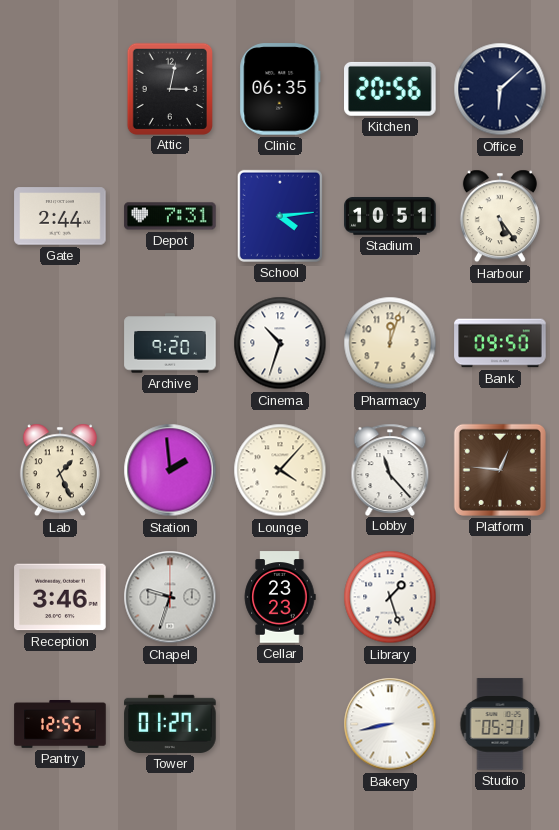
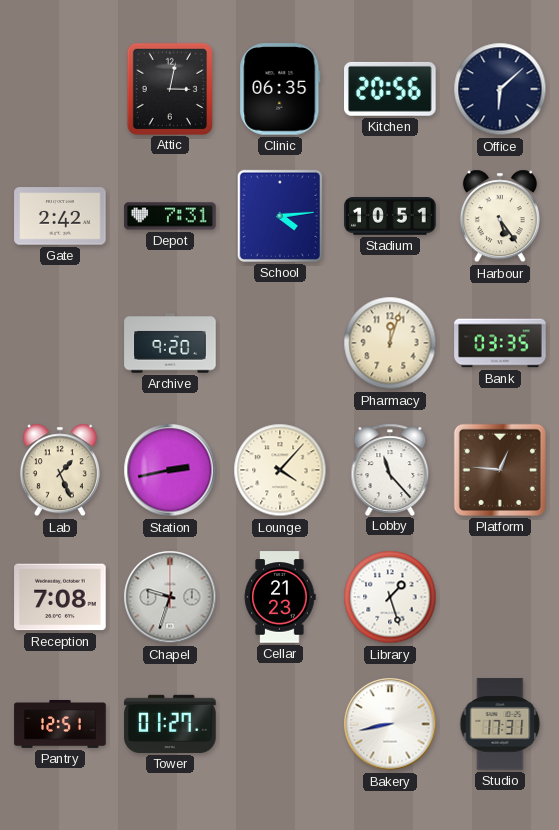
Gate: 2:44 -> 2:42
Cinema: 10:33 -> none
Bank: 09:50 -> 03:35
Station: 1:59 -> 2:43
Reception: 3:46 -> 7:08
Cellar: 23:23 -> 21:23
Pantry: 12:55 -> 12:51
Studio: 05:31 -> 17:31
